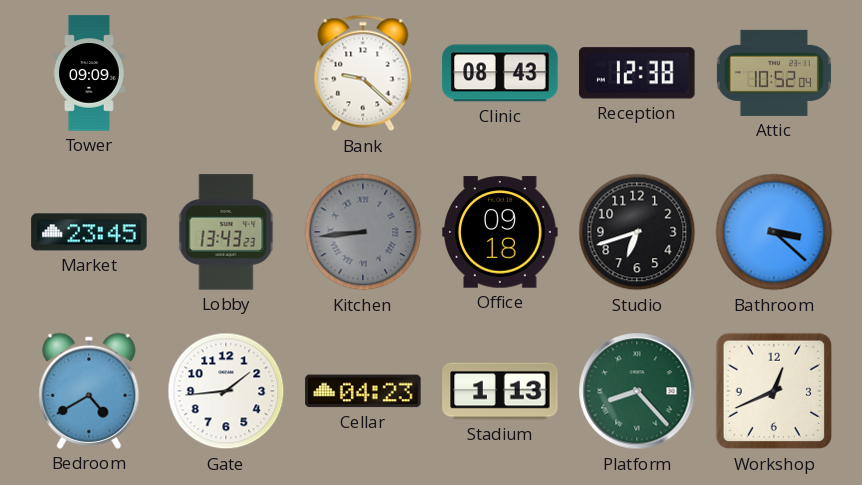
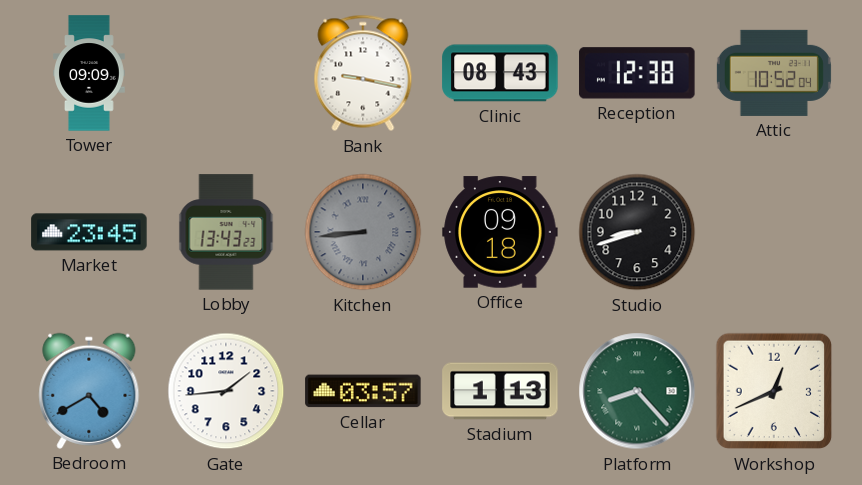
Bank: 9:22 -> 9:17
Studio: 6:42 -> 8:42
Bathroom: 3:22 -> none
Cellar: 04:23 -> 03:57
